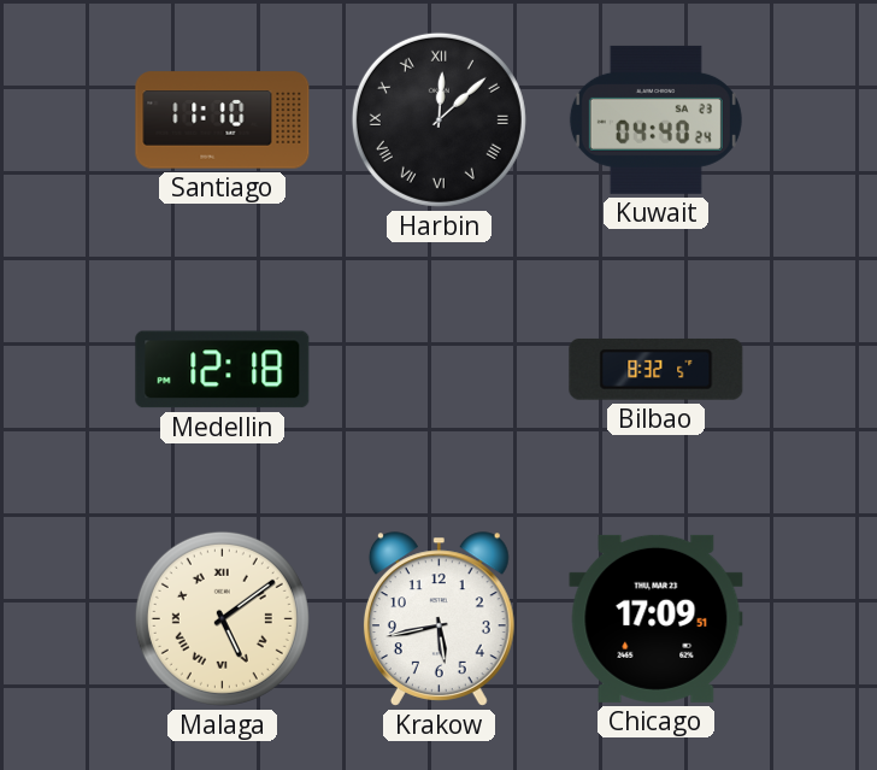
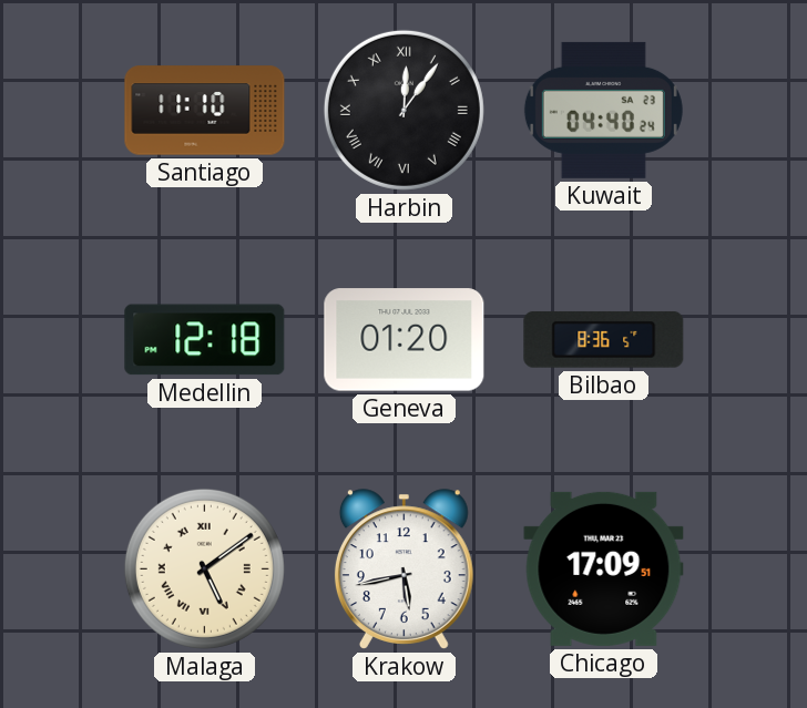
Harbin: 12:08 -> 12:06
Geneva: none -> 01:20
Bilbao: 8:32 -> 8:36
